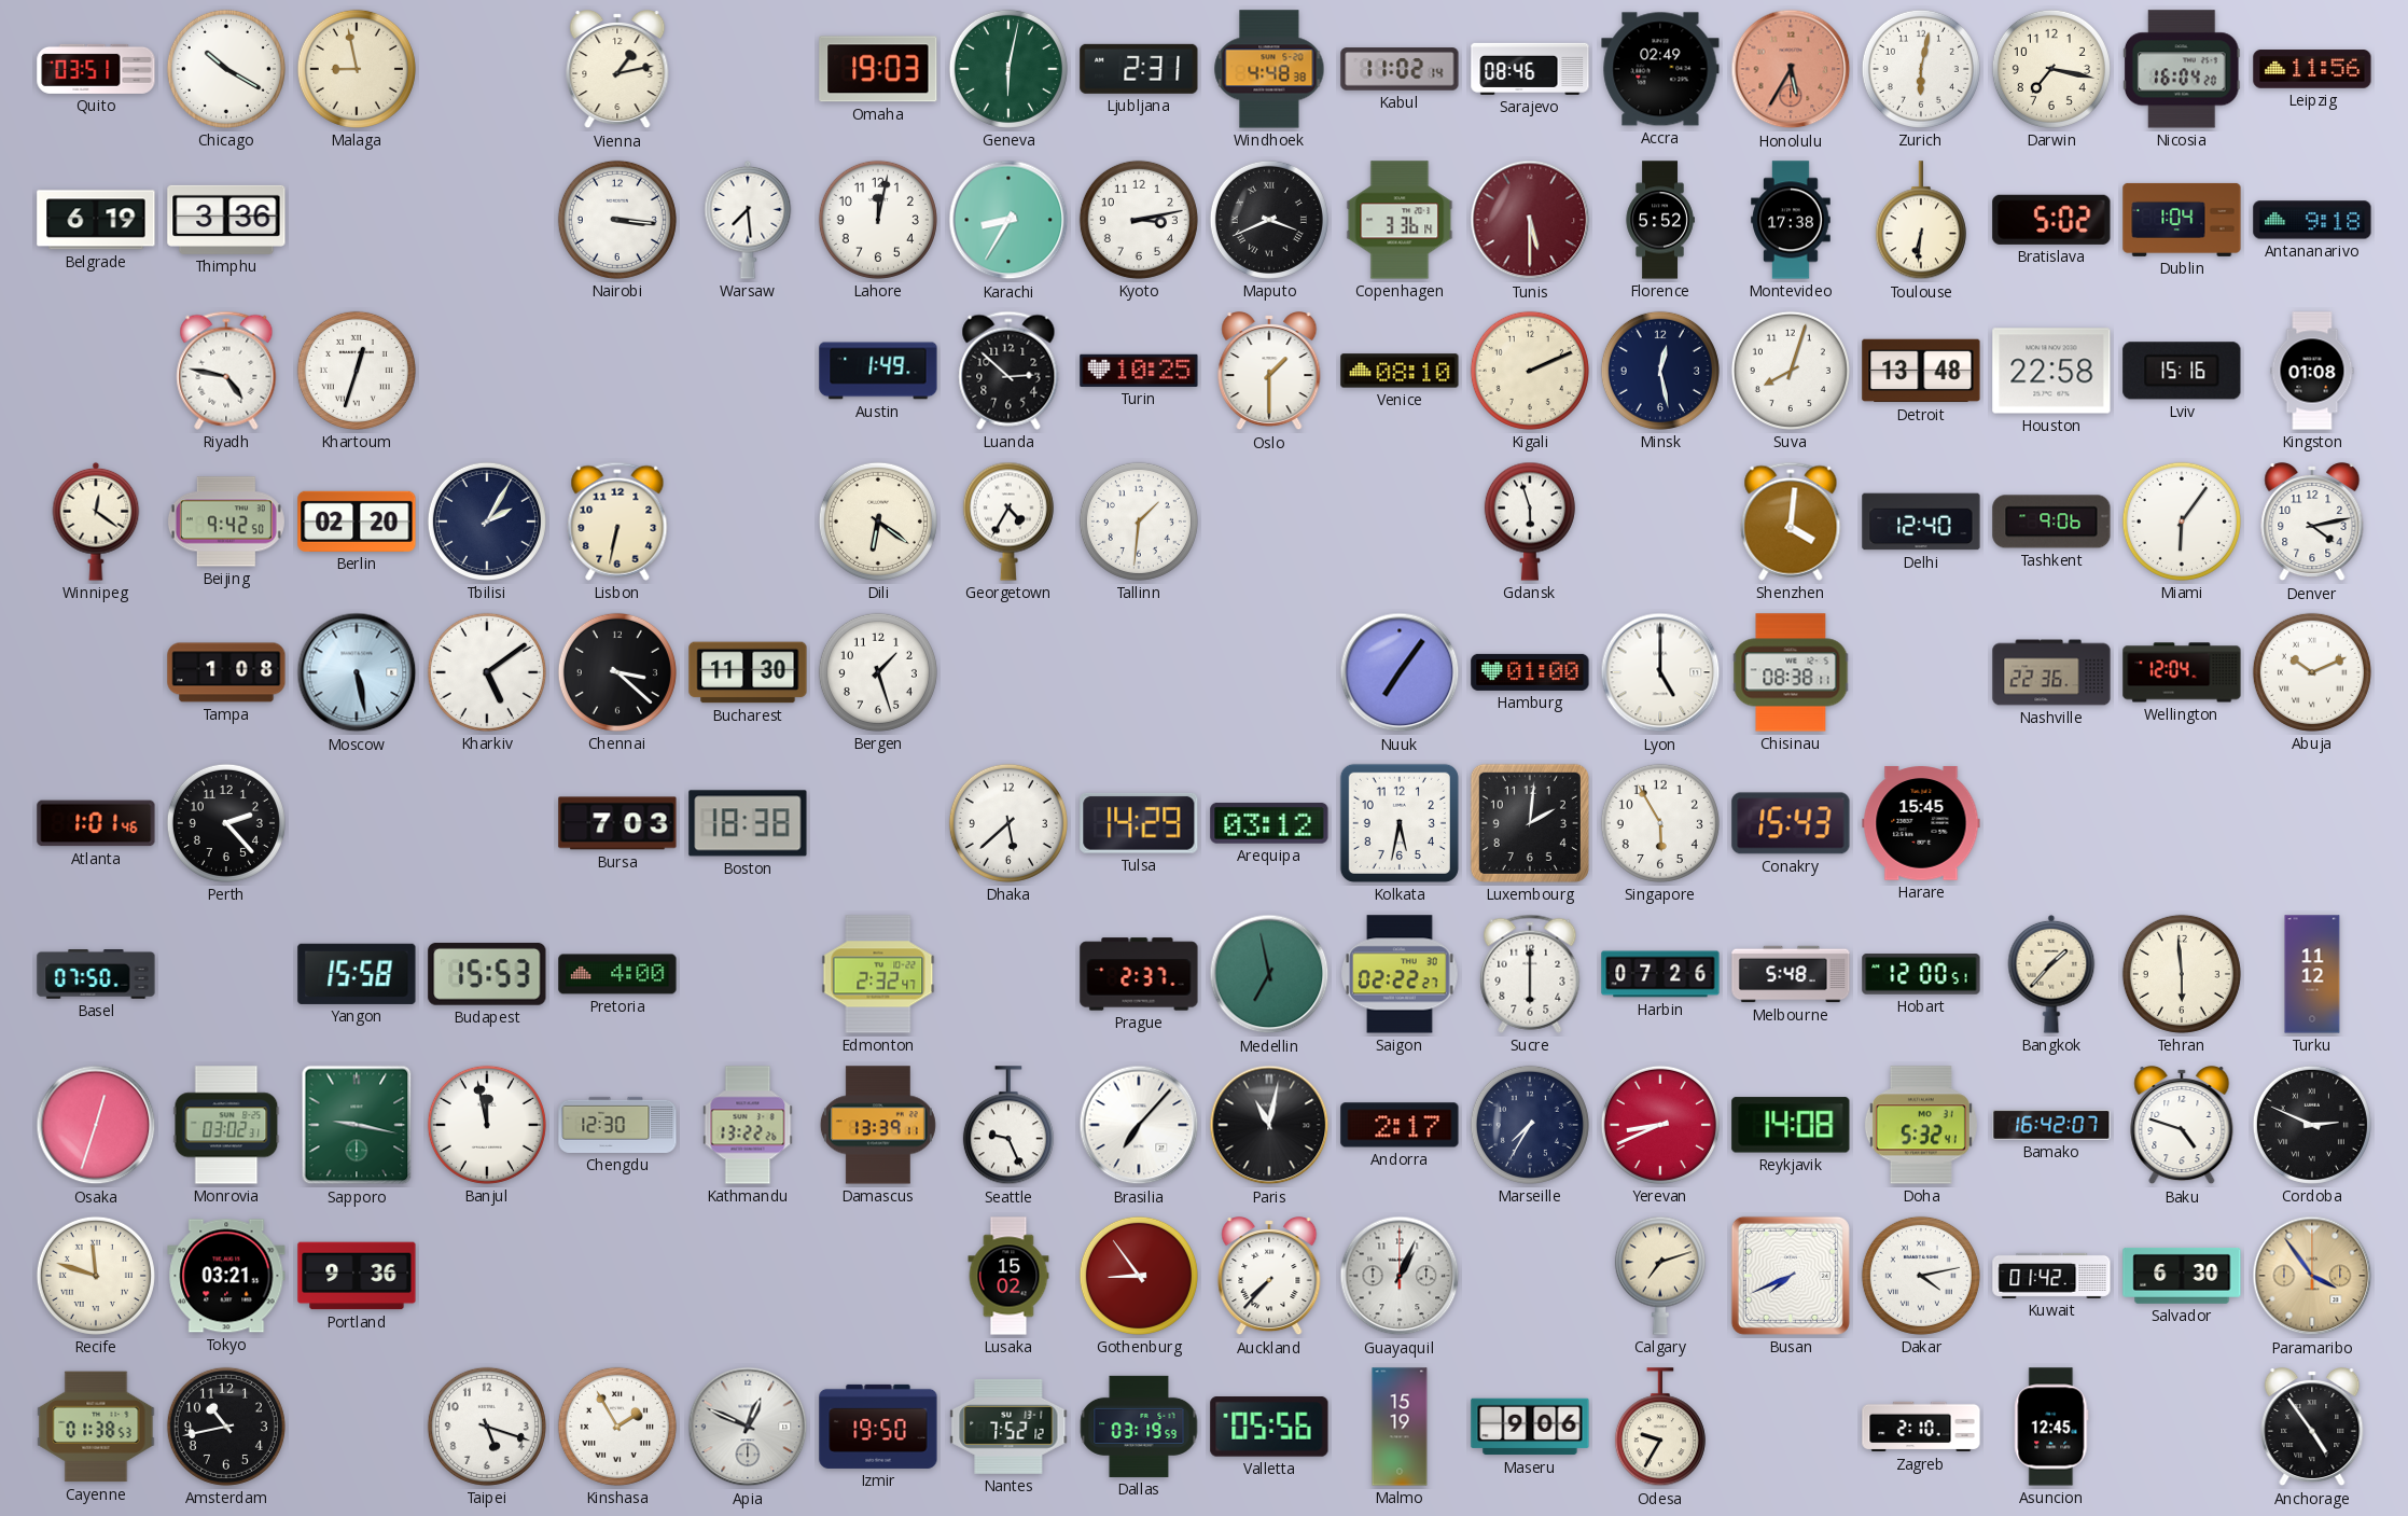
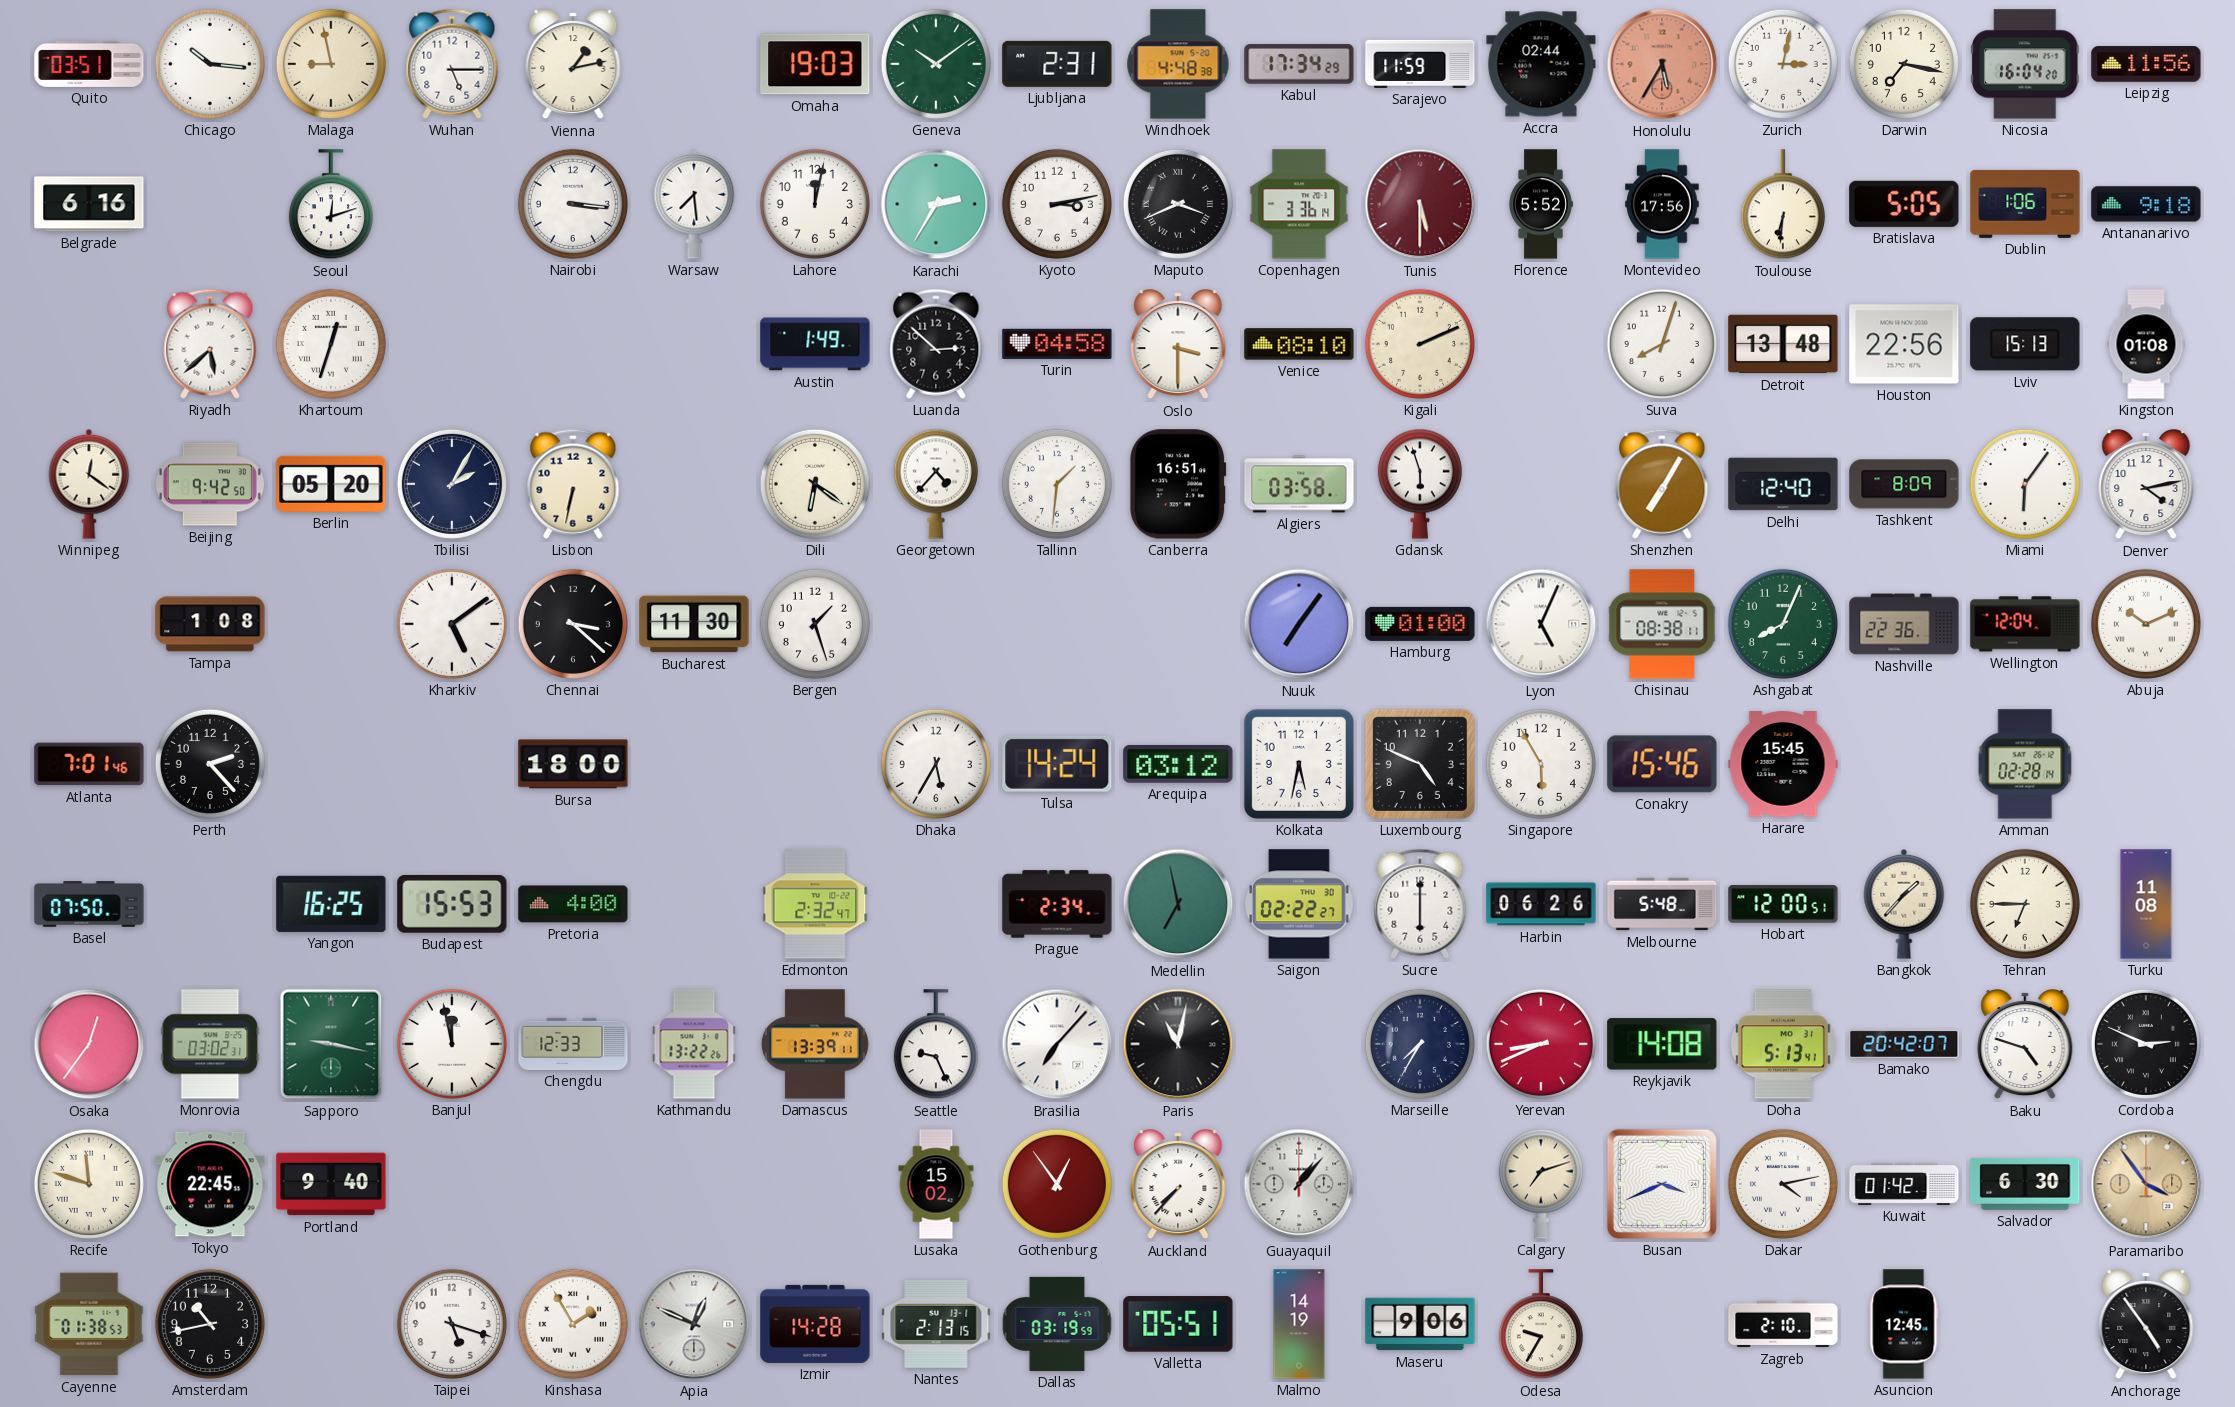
Chicago: 10:20 -> 10:16
Wuhan: none -> 5:15
Geneva: 6:02 -> 10:09
Kabul: 11:02 -> 17:34
Sarajevo: 08:46 -> 11:59
Accra: 02:49 -> 02:44
Zurich: 6:02 -> 3:02
Belgrade: 6:19 -> 6:16
Thimphu: 3:36 -> none
Seoul: none -> 12:12
Karachi: 8:35 -> 2:35
Montevideo: 17:38 -> 17:56
Bratislava: 5:02 -> 5:05
Dublin: 1:04 -> 1:06
Riyadh: 4:47 -> 5:38
Turin: 10:25 -> 04:58
Oslo: 1:30 -> 3:30
Minsk: 12:28 -> none
Houston: 22:58 -> 22:56
Lviv: 15:16 -> 15:13
Berlin: 02:20 -> 05:20
Georgetown: 4:35 -> 4:37
Canberra: none -> 16:51
Algiers: none -> 03:58
Shenzhen: 4:01 -> 7:05
Tashkent: 9:06 -> 8:09
Moscow: 5:28 -> none
Lyon: 5:00 -> 5:04
Ashgabat: none -> 8:04
Atlanta: 1:01 -> 7:01
Bursa: 7:03 -> 18:00
Boston: 18:38 -> none
Dhaka: 5:38 -> 5:35
Tulsa: 14:29 -> 14:24
Luxembourg: 2:01 -> 4:49
Conakry: 15:43 -> 15:46
Amman: none -> 02:28
Yangon: 15:58 -> 16:25
Prague: 2:37 -> 2:34
Harbin: 07:26 -> 06:26
Tehran: 5:59 -> 6:45
Turku: 11:12 -> 11:08
Osaka: 12:33 -> 12:36
Chengdu: 12:30 -> 12:33
Andorra: 2:17 -> none
Doha: 5:32 -> 5:13
Bamako: 16:42 -> 20:42
Tokyo: 03:21 -> 22:45
Portland: 9:36 -> 9:40
Gothenburg: 8:54 -> 12:54
Guayaquil: 1:04 -> 1:07
Busan: 7:41 -> 3:41
Izmir: 19:50 -> 14:28
Nantes: 7:52 -> 2:13
Valletta: 05:56 -> 05:51
Malmo: 15:19 -> 14:19
